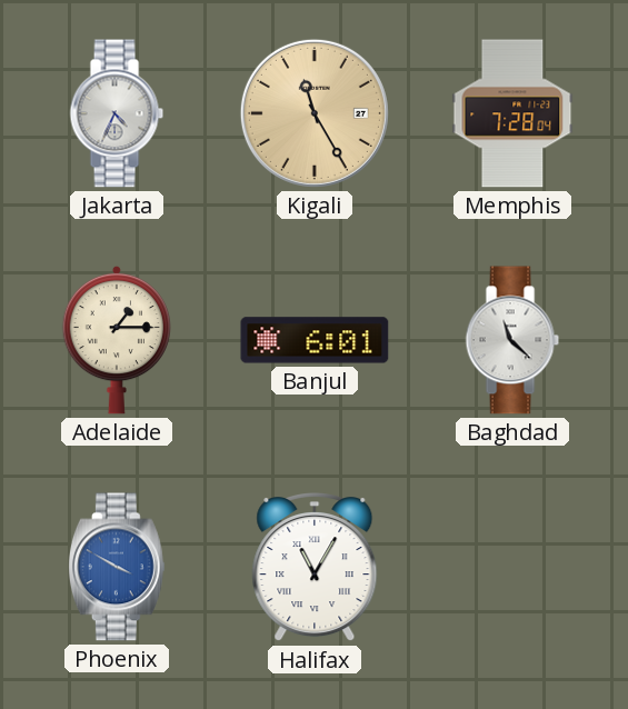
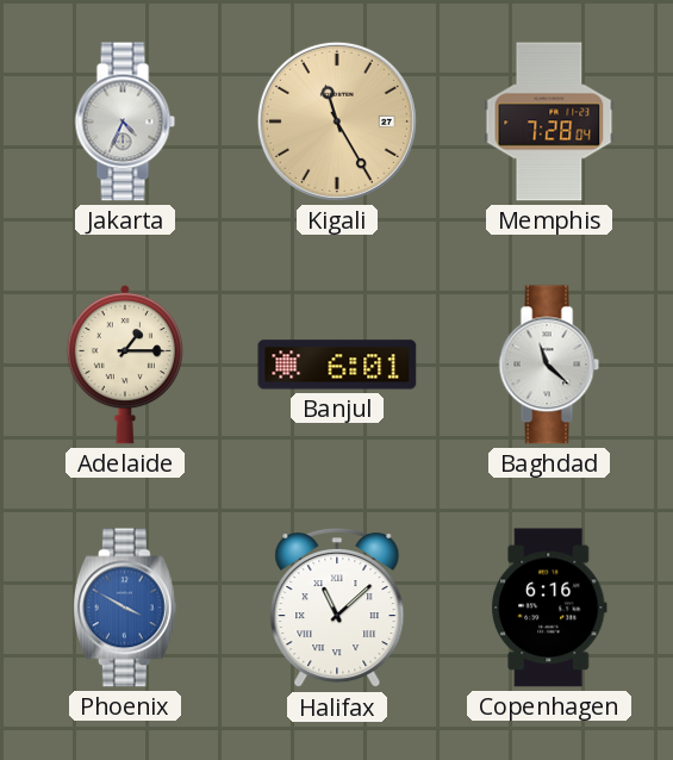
Halifax: 11:05 -> 11:08
Copenhagen: none -> 6:16
